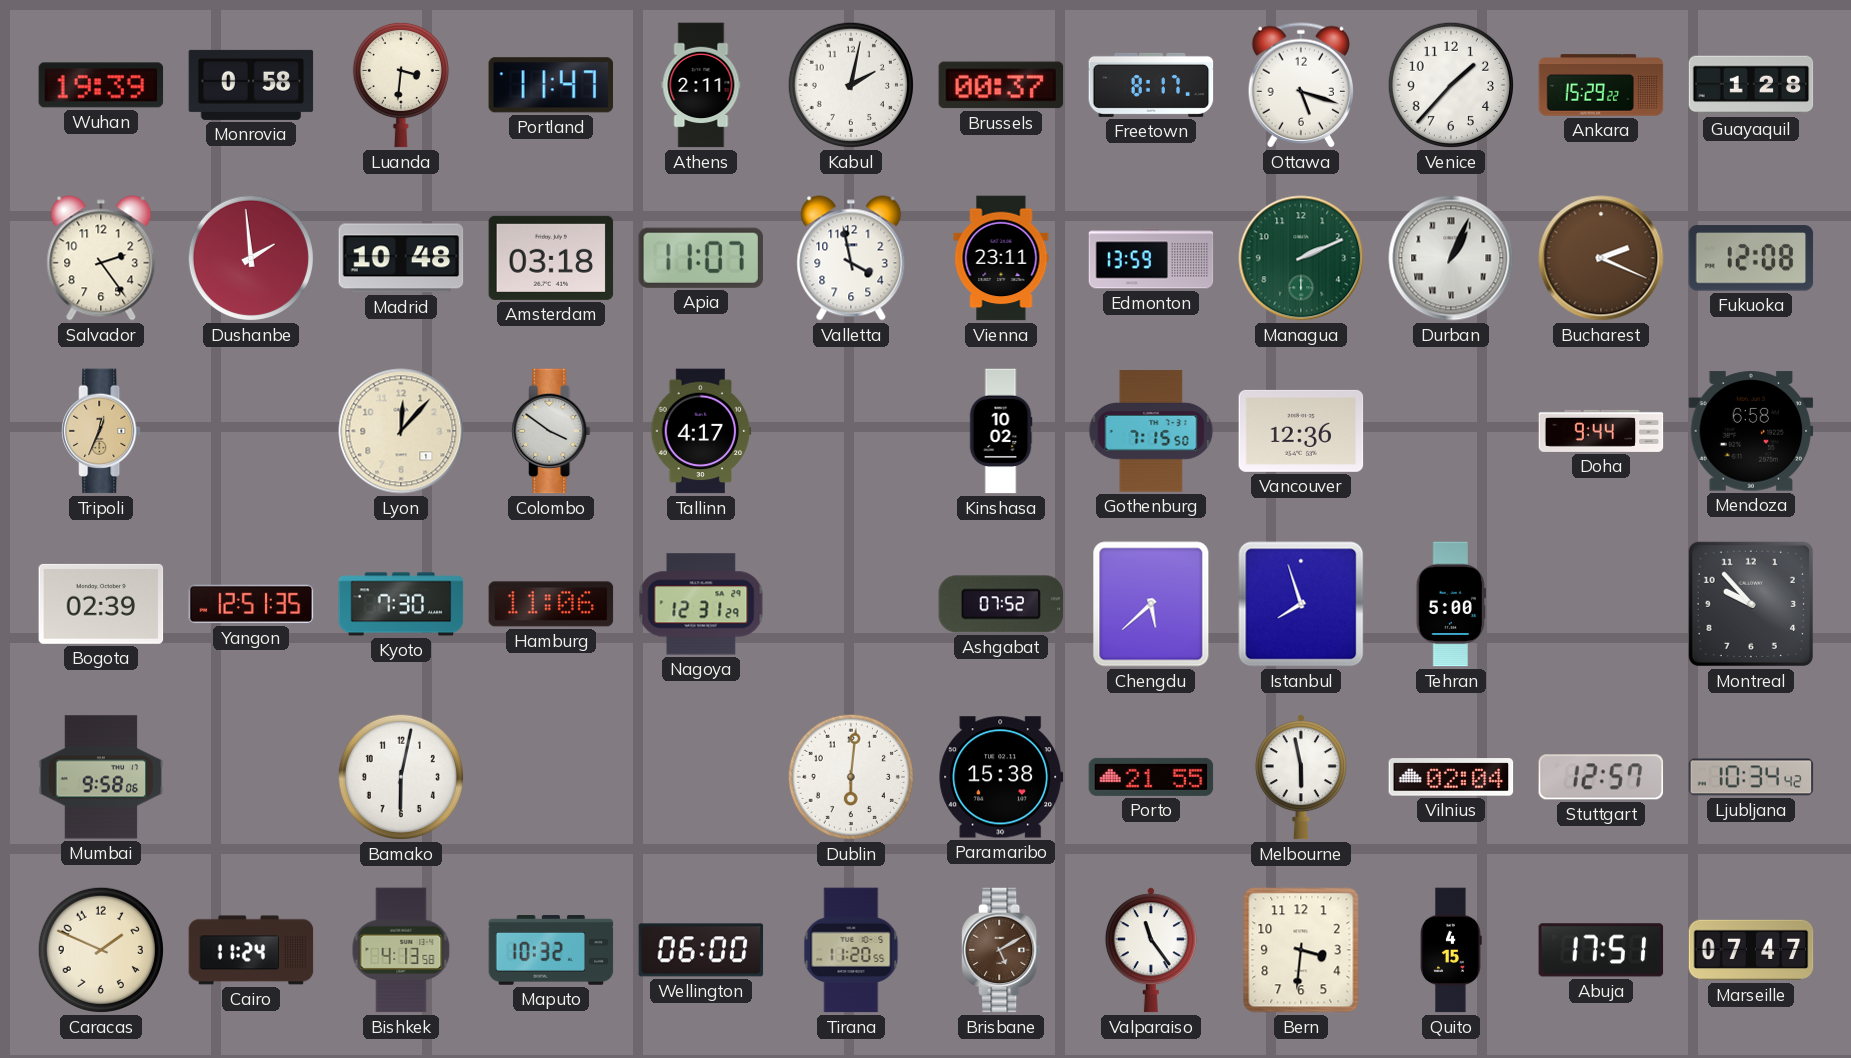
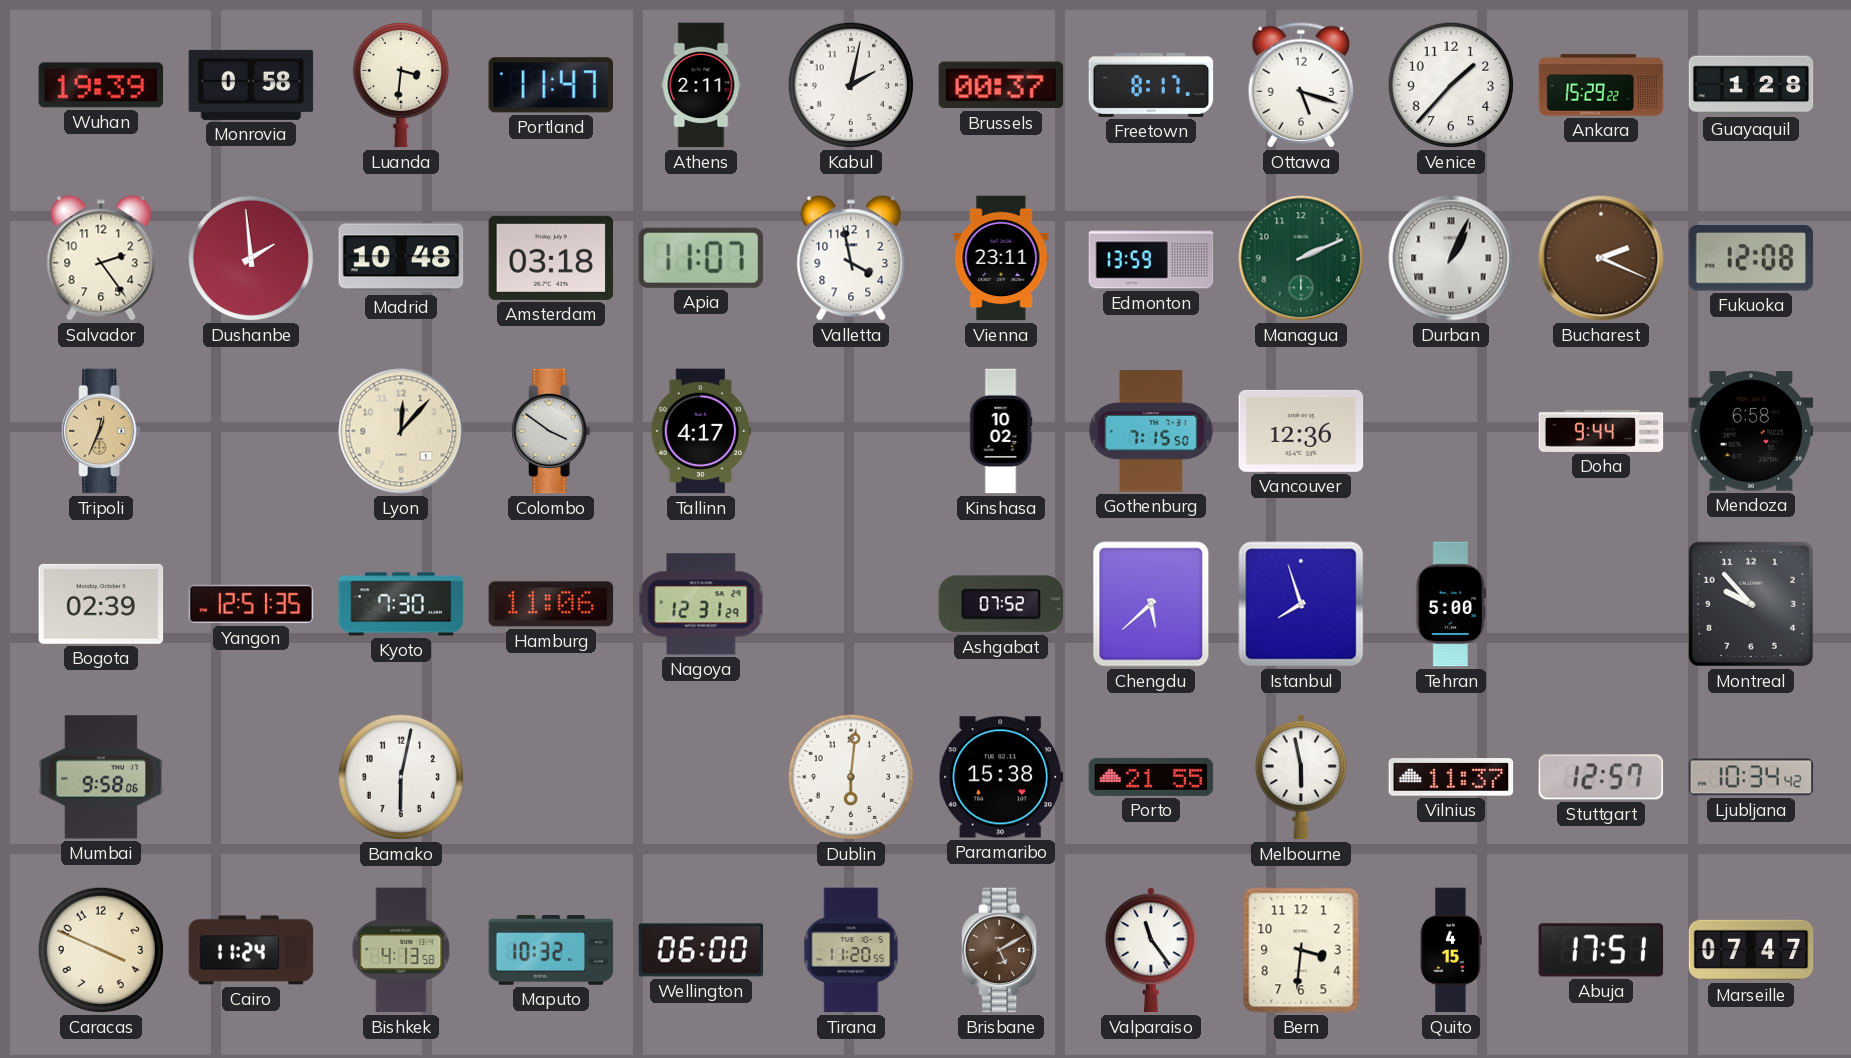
Vilnius: 02:04 -> 11:37
Caracas: 1:49 -> 3:49
